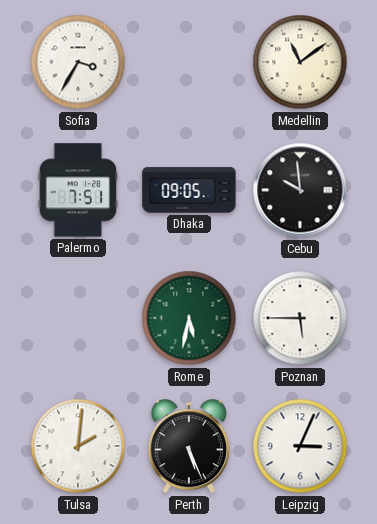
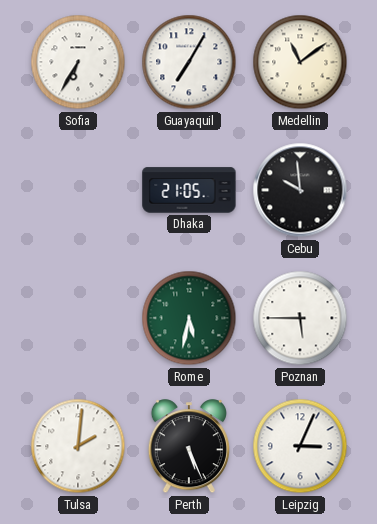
Sofia: 3:35 -> 6:35
Guayaquil: none -> 7:05
Palermo: 7:51 -> none
Dhaka: 09:05 -> 21:05
